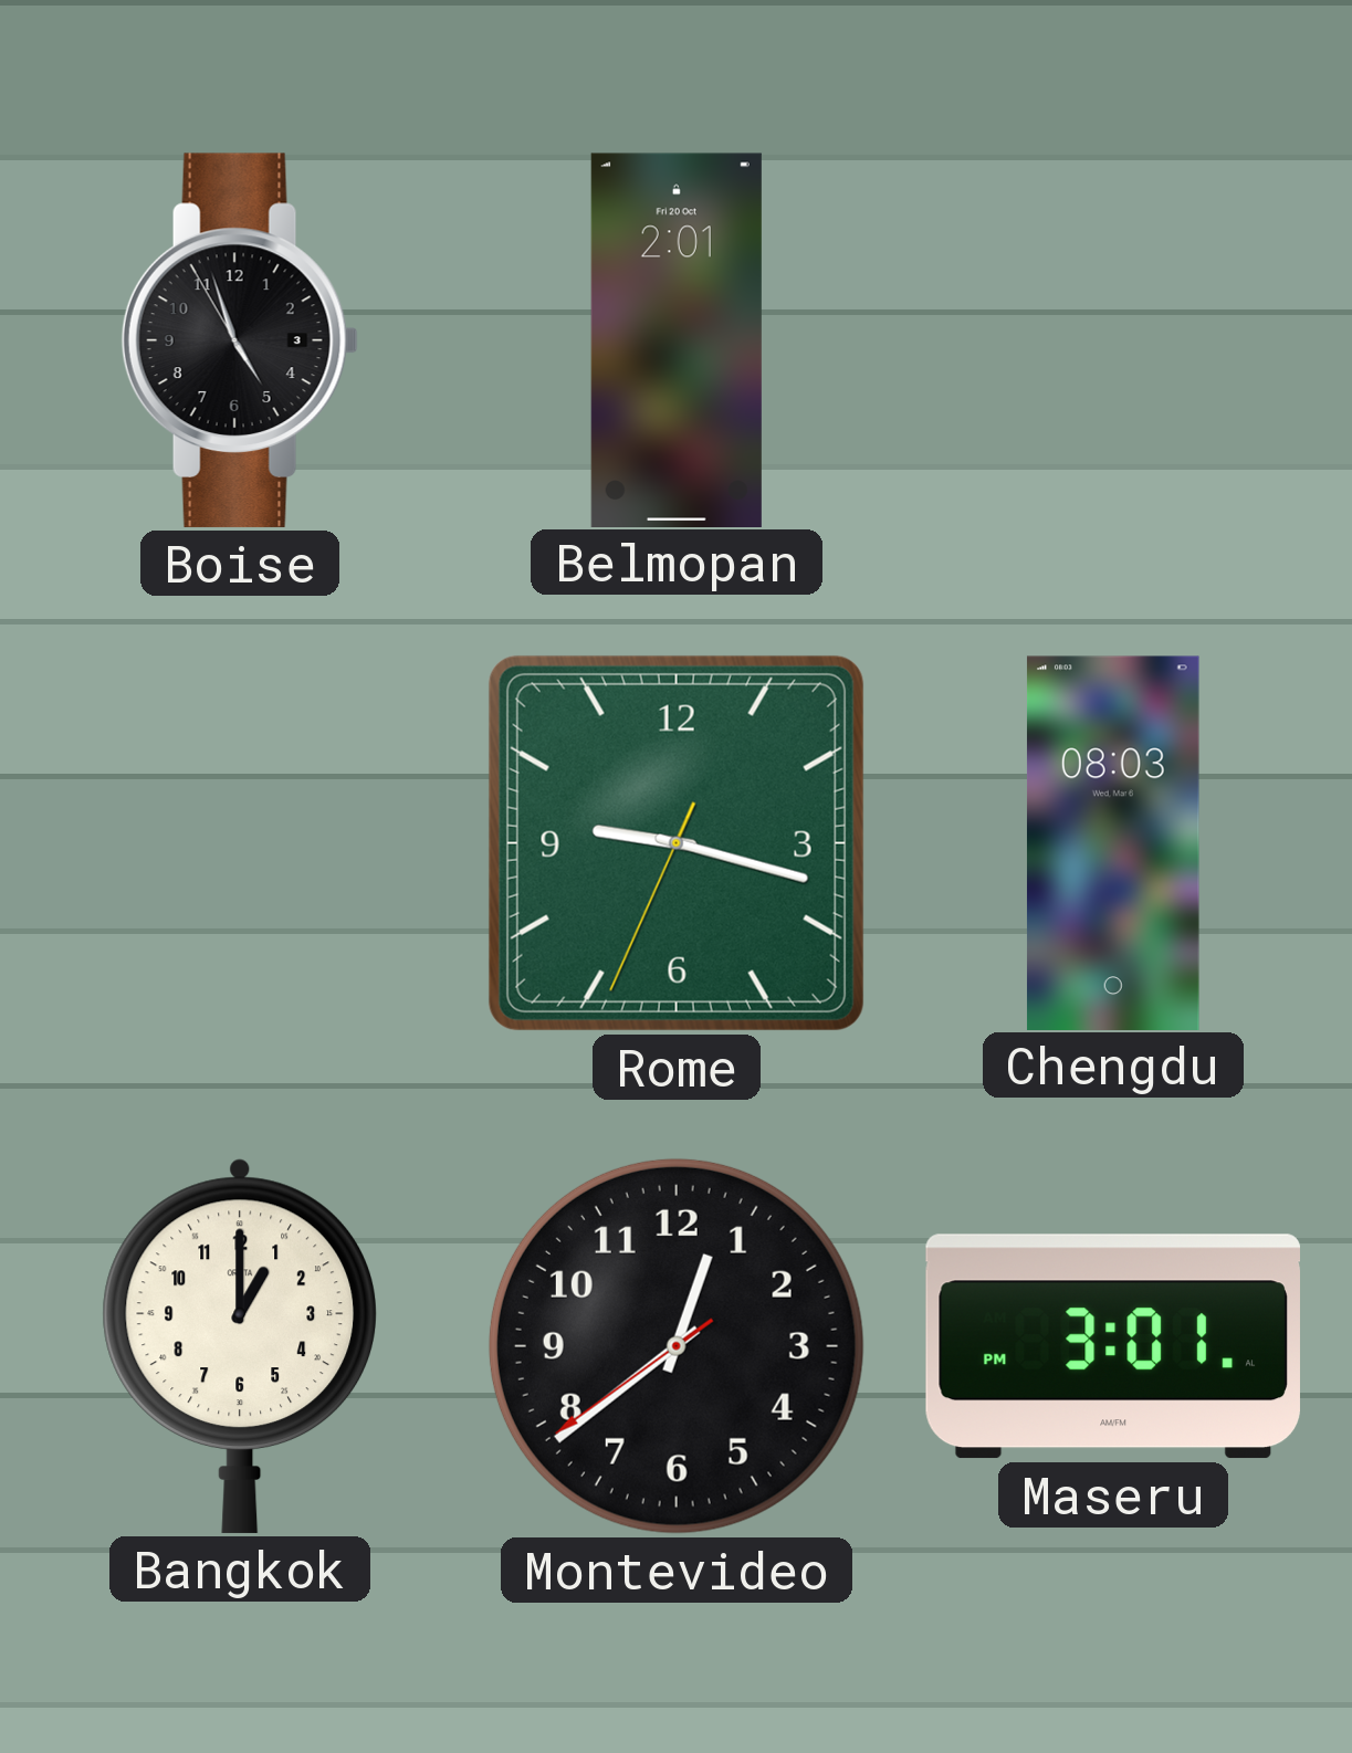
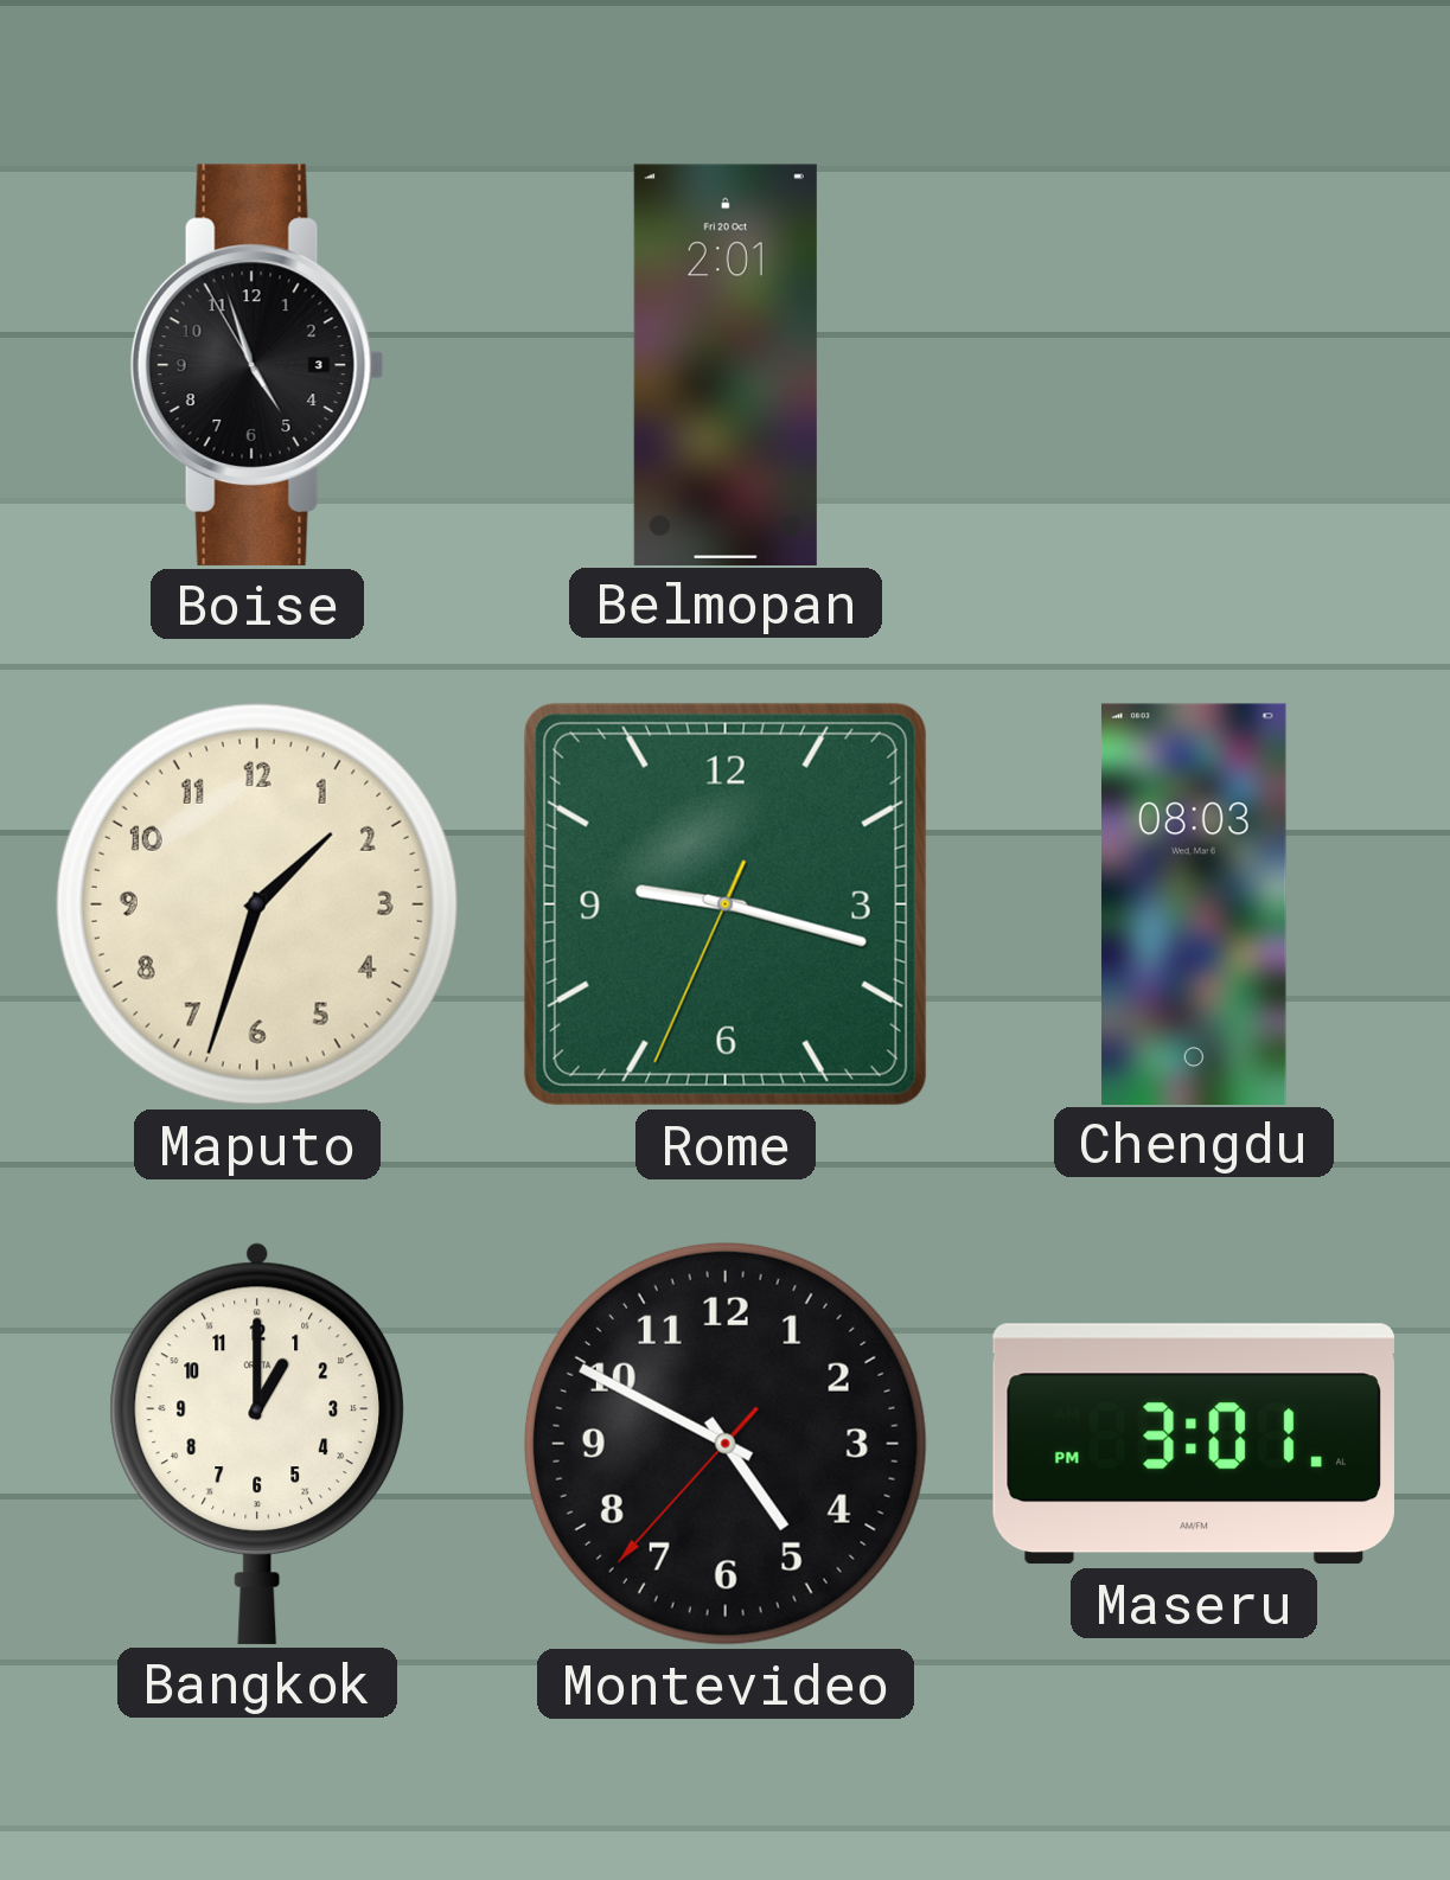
Maputo: none -> 1:33
Montevideo: 12:38 -> 4:49
